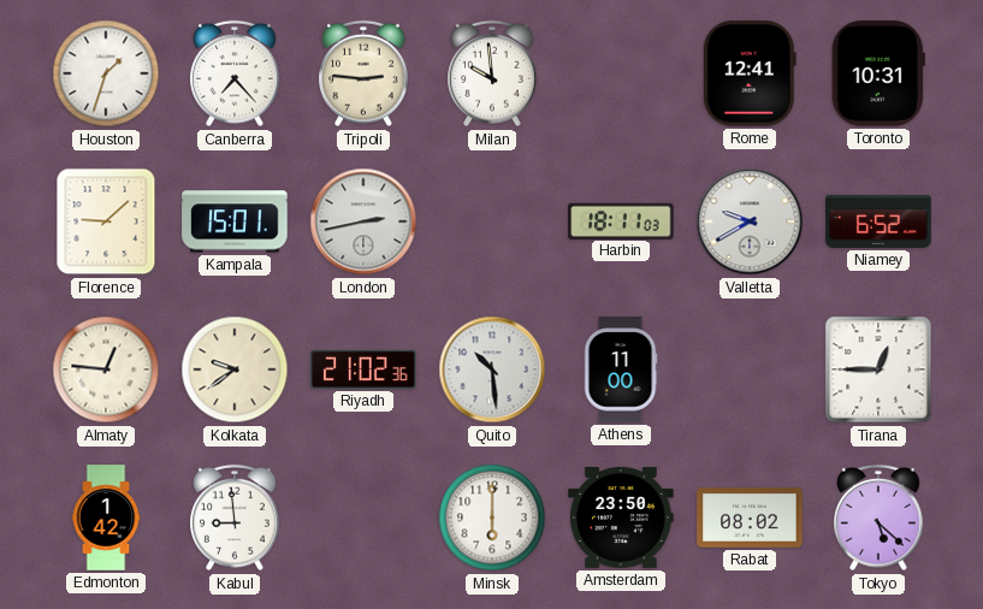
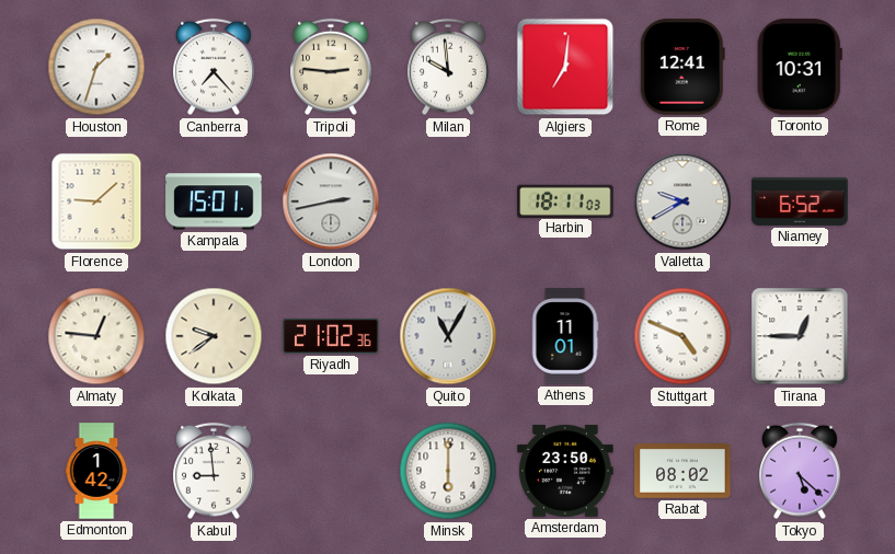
Algiers: none -> 7:01
Quito: 10:29 -> 11:05
Athens: 11:00 -> 11:01
Stuttgart: none -> 4:49
